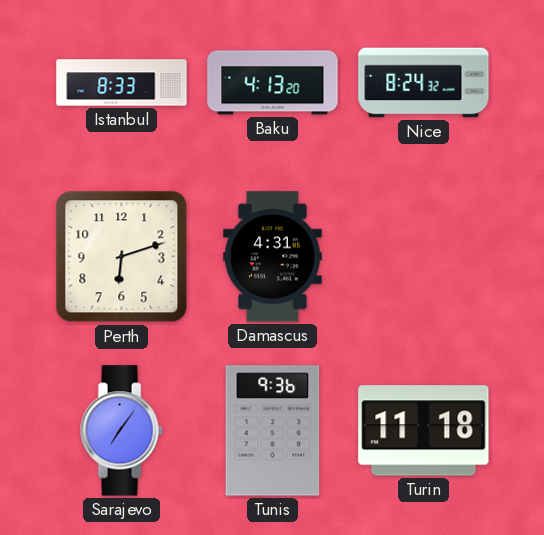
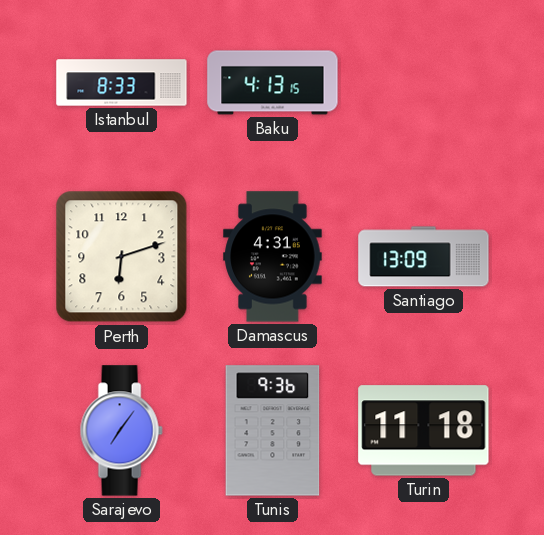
Baku: 4:13:20 -> 4:13:15
Nice: 8:24 -> none
Santiago: none -> 13:09
